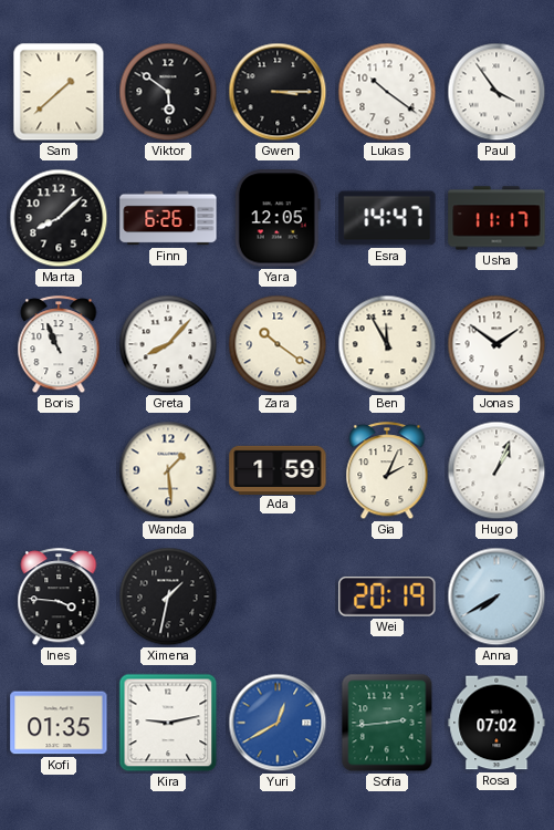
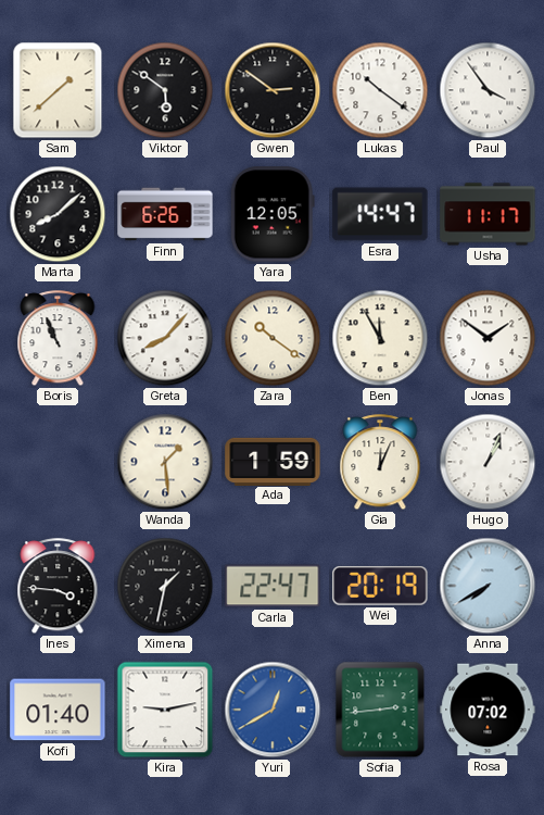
Gwen: 3:15 -> 2:51
Gia: 2:04 -> 12:04
Carla: none -> 22:47
Kofi: 01:35 -> 01:40
